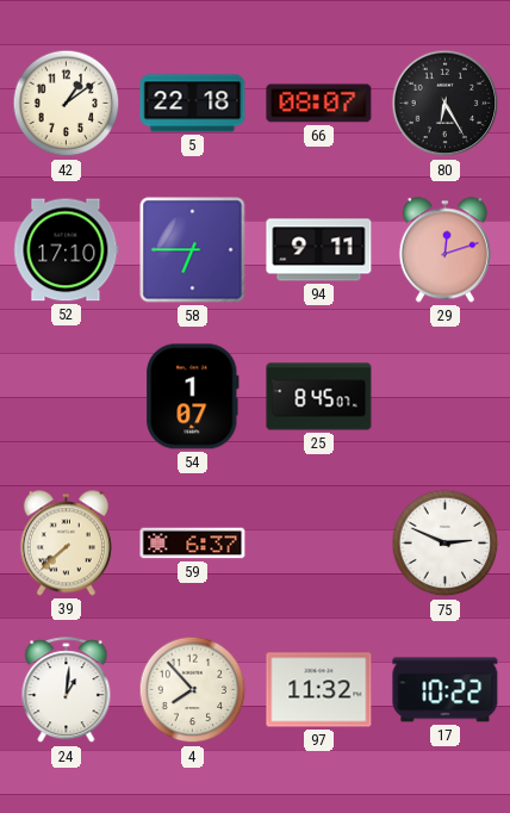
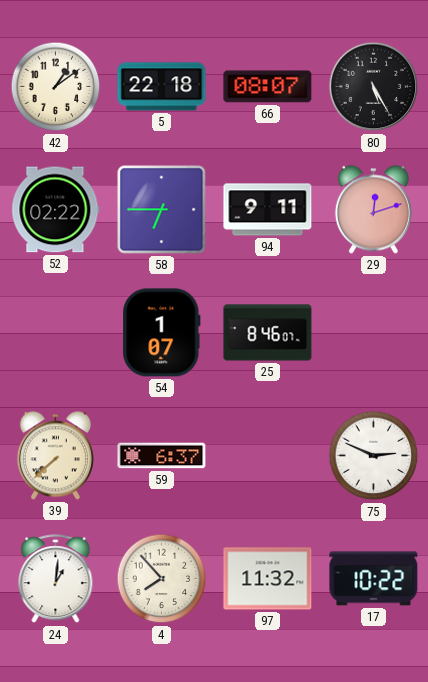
80: 6:25 -> 5:25
52: 17:10 -> 02:22
25: 8:45 -> 8:46
